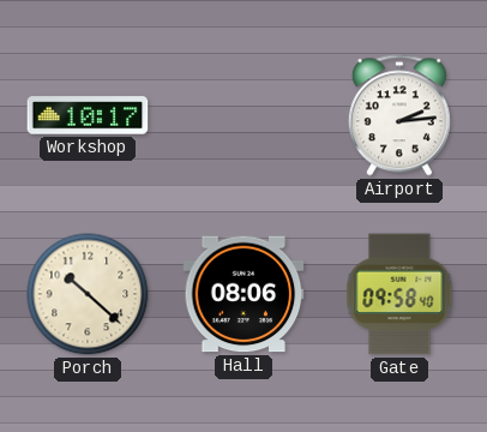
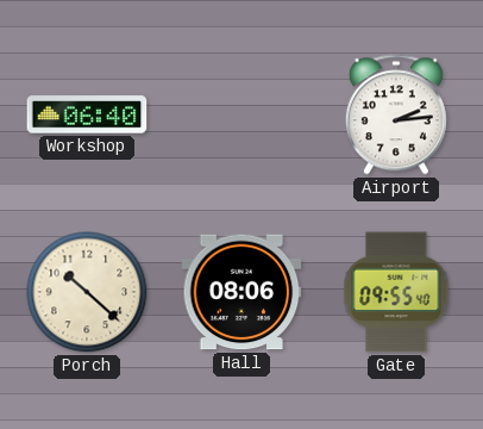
Workshop: 10:17 -> 06:40
Gate: 09:58 -> 09:55
